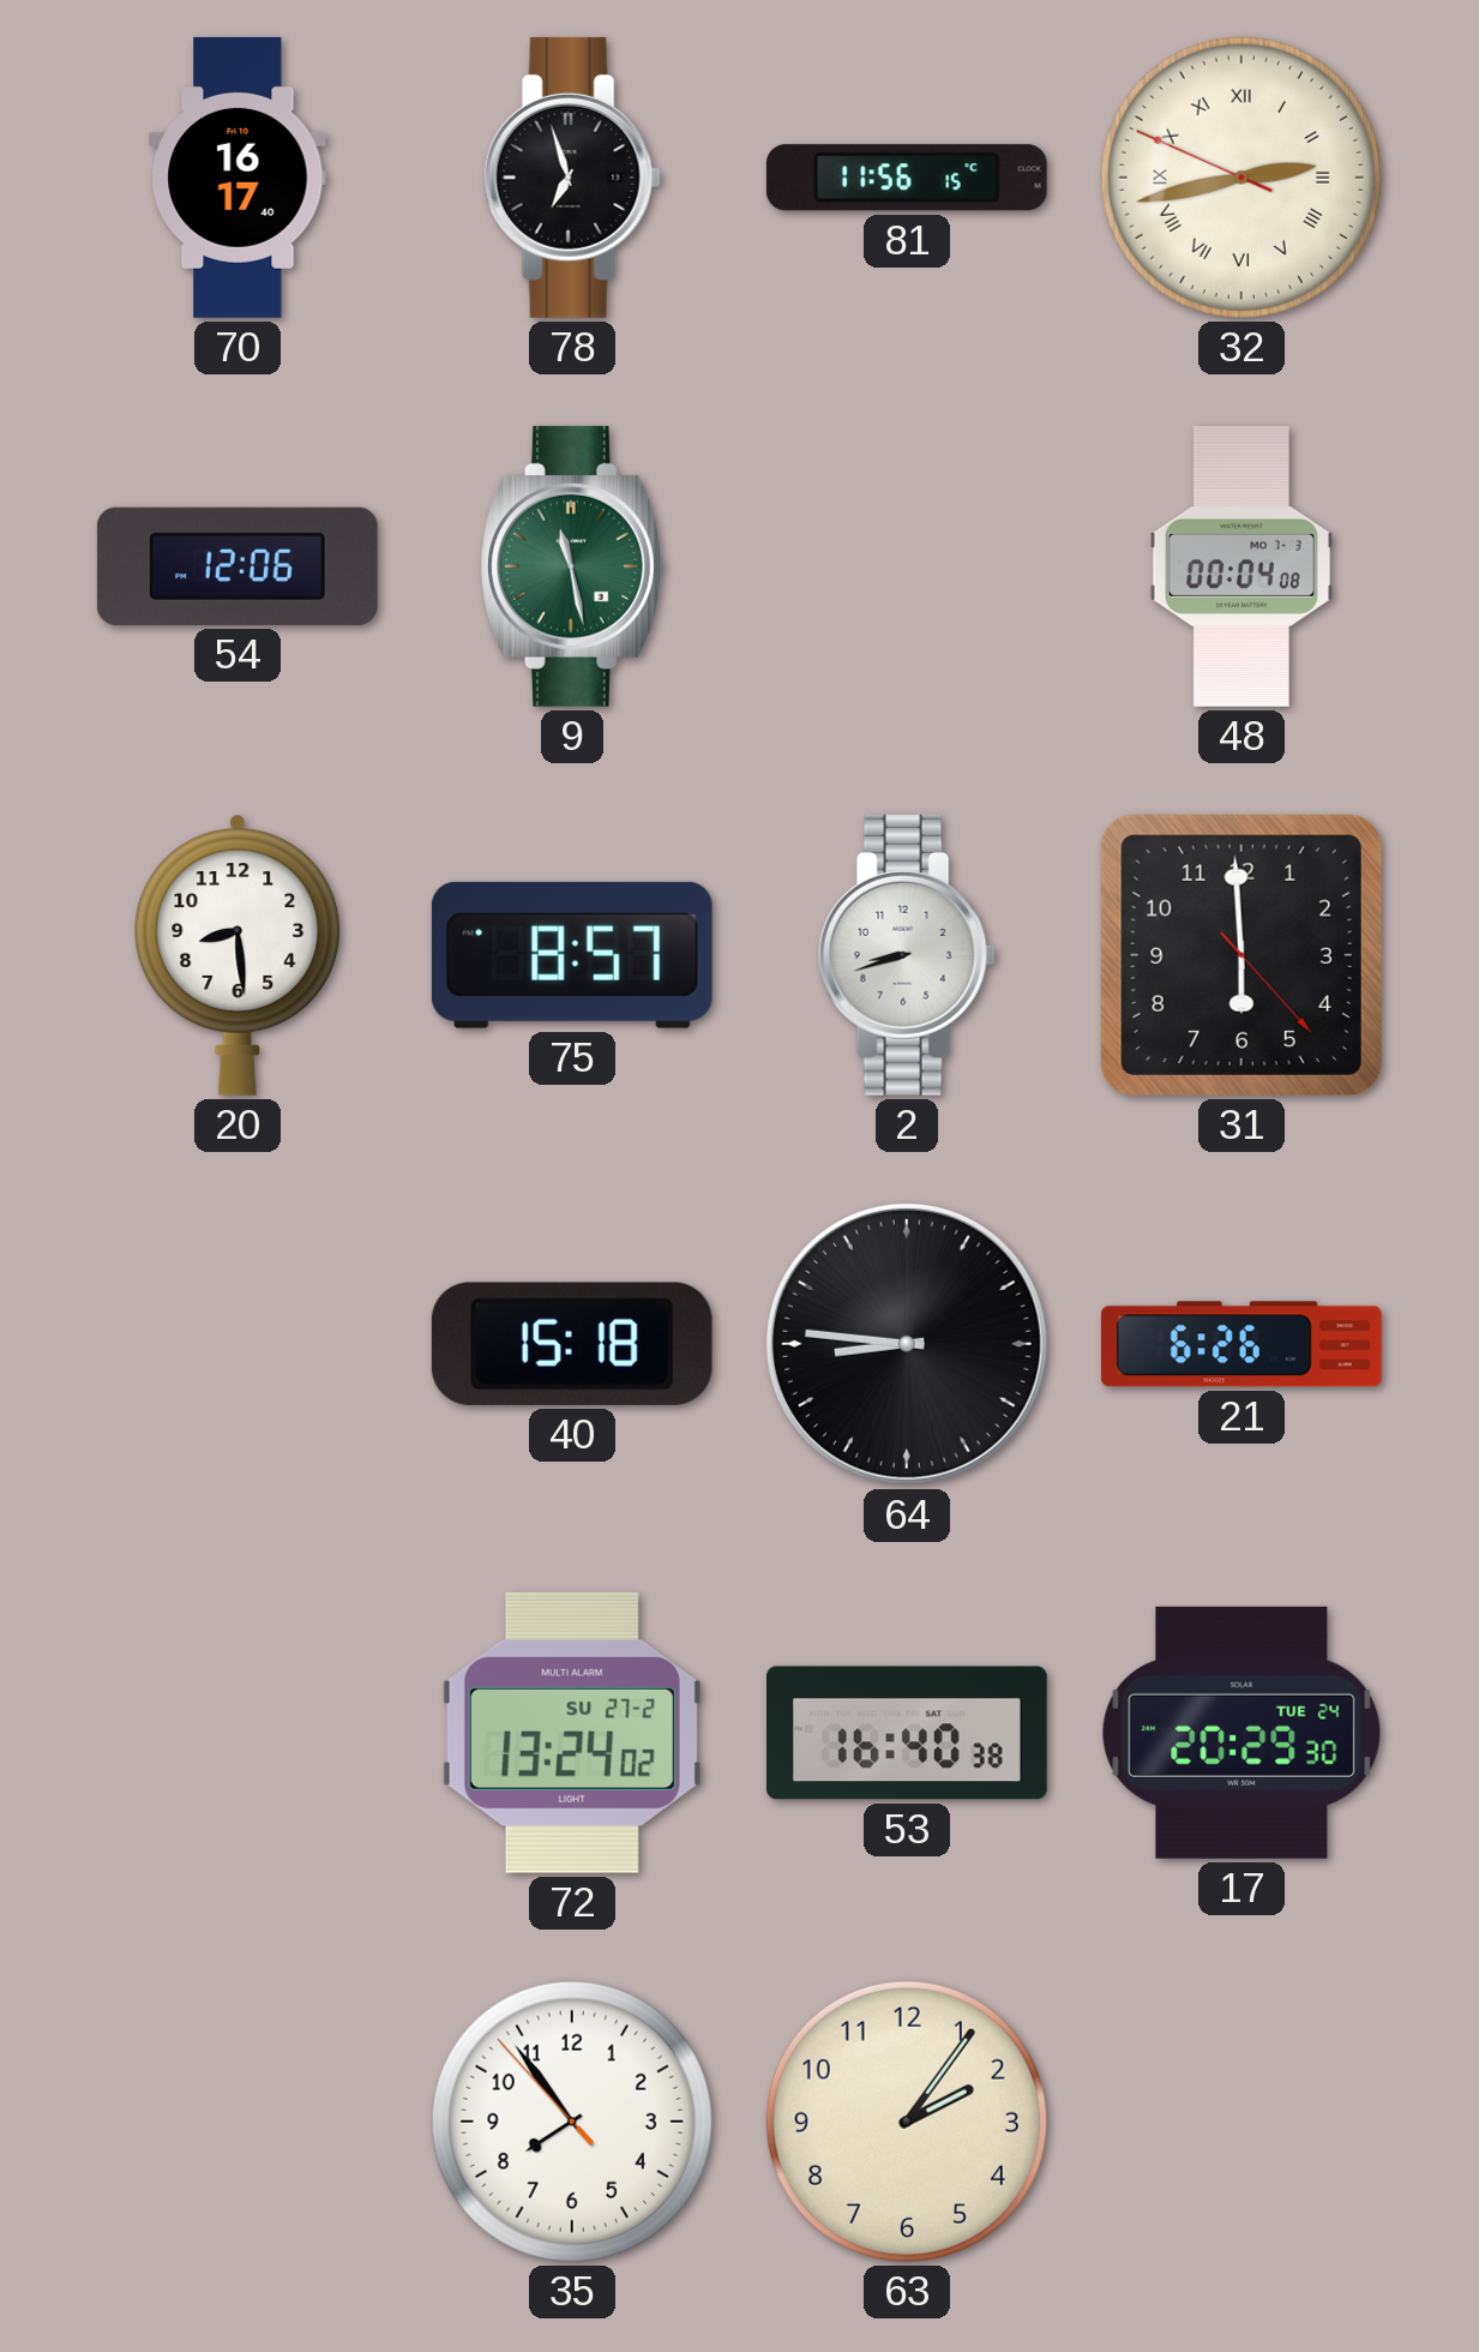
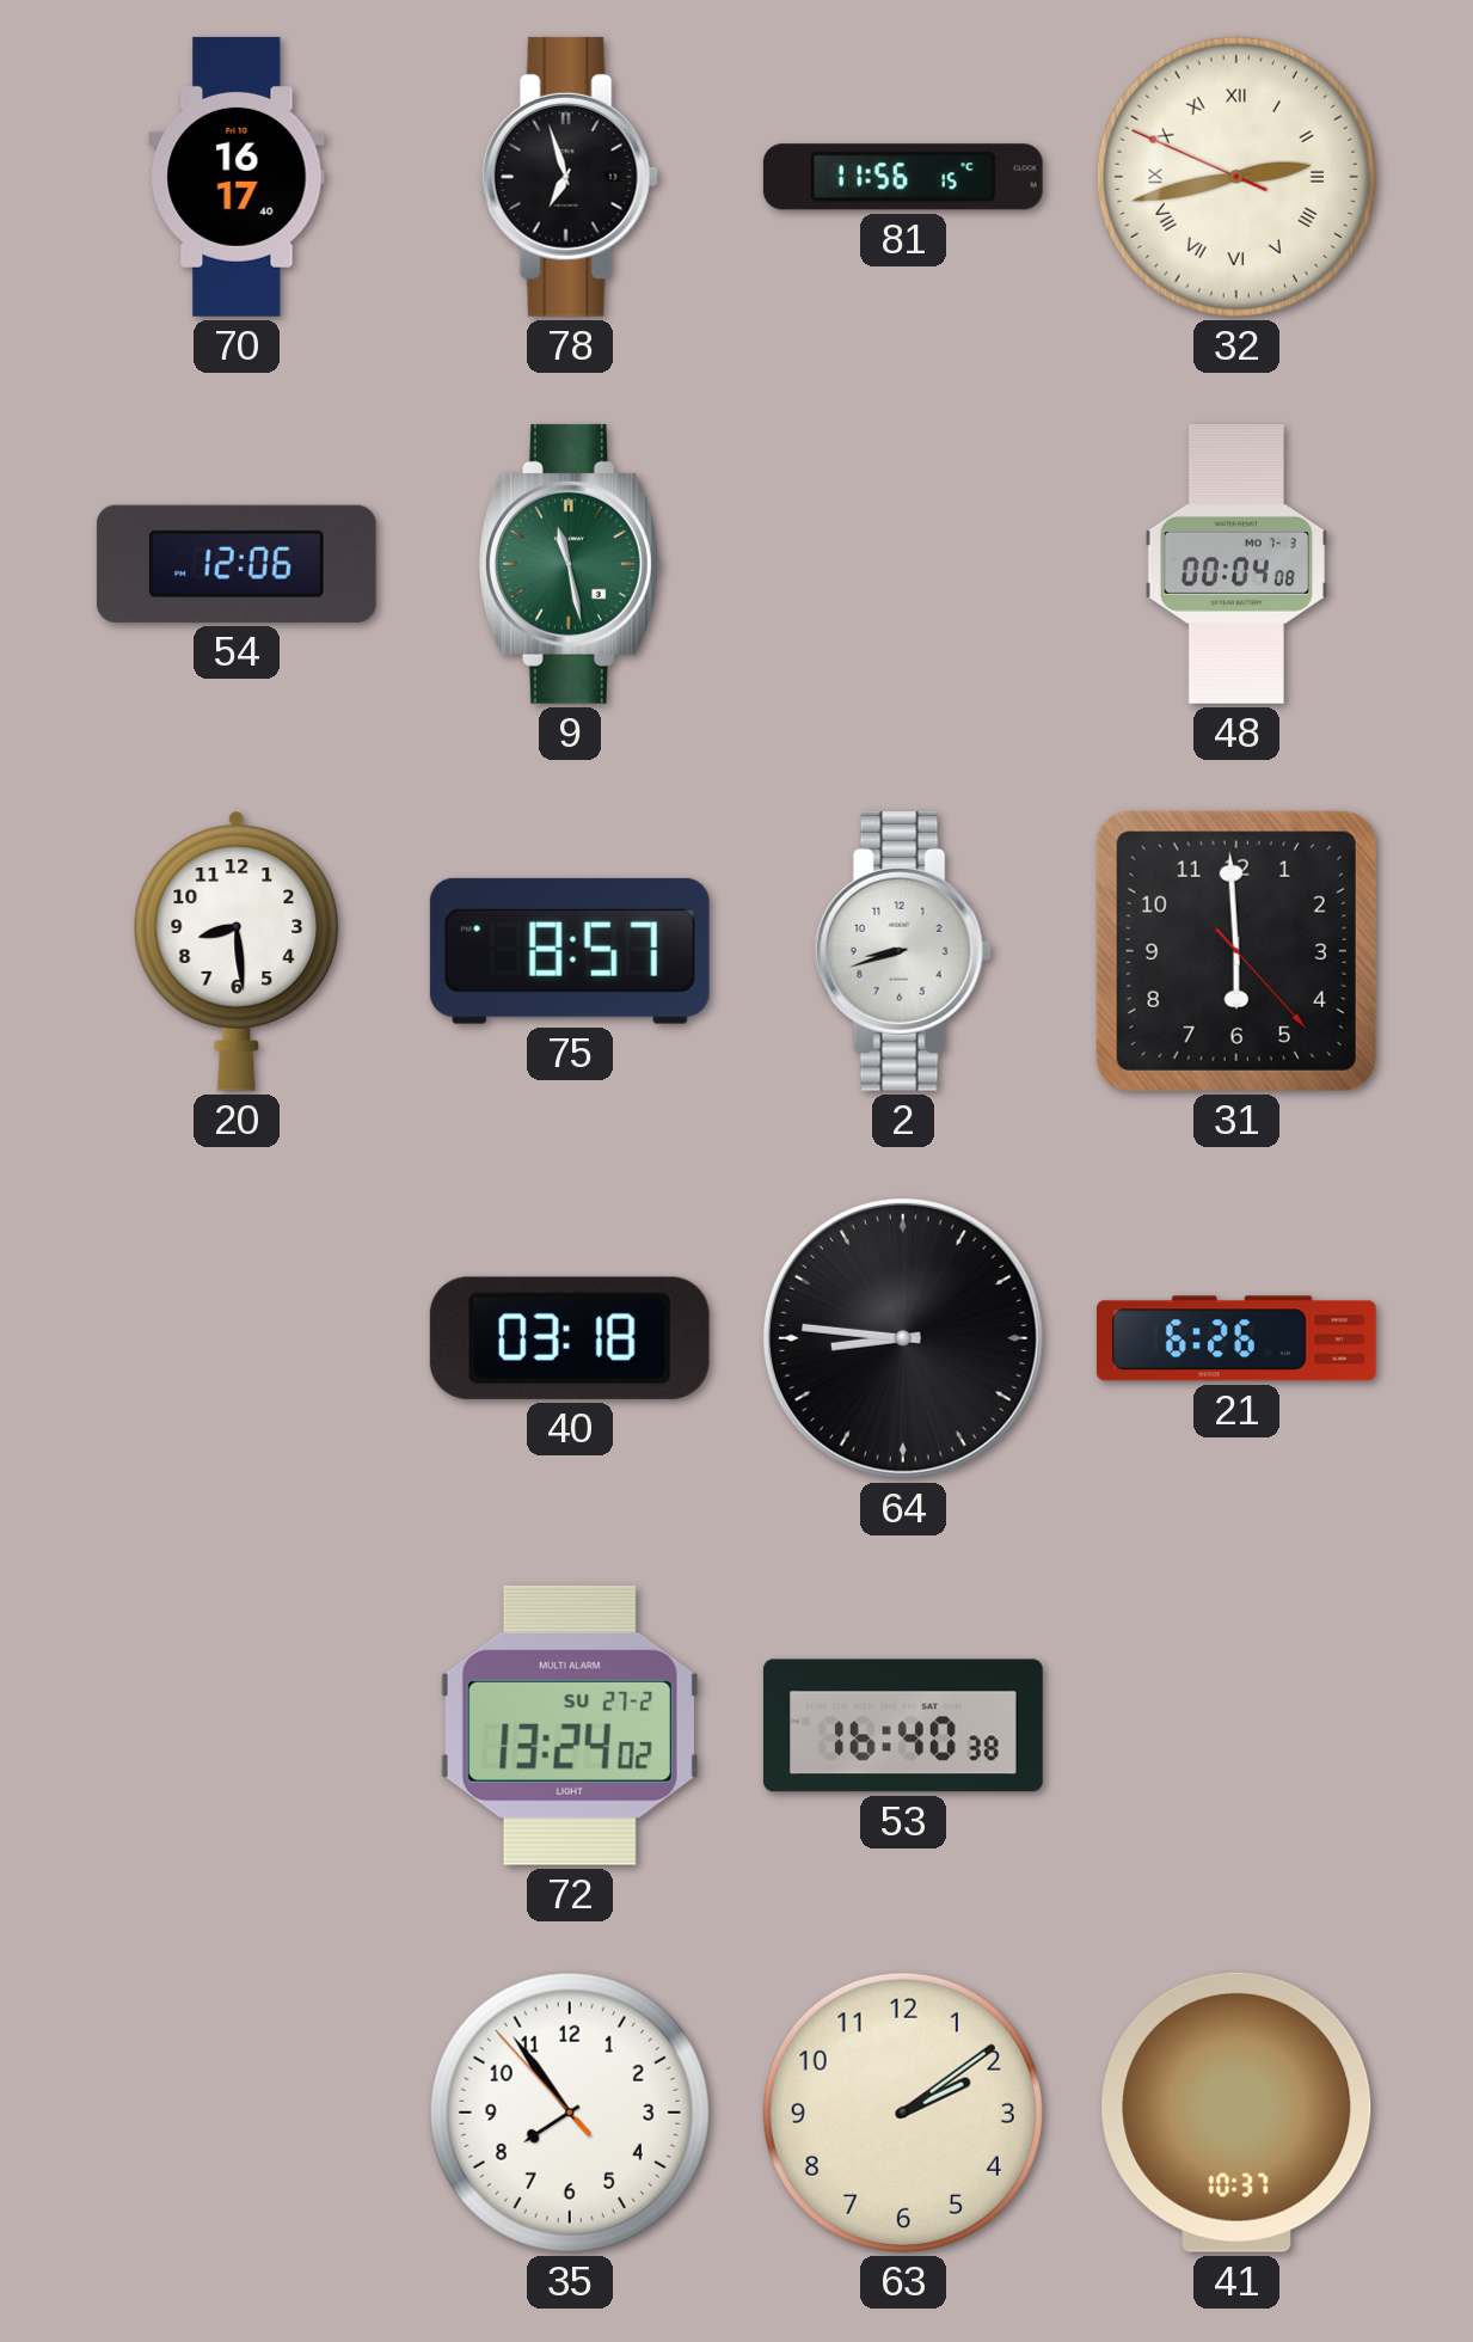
40: 15:18 -> 03:18
17: 20:29 -> none
63: 2:06 -> 2:09
41: none -> 10:37
